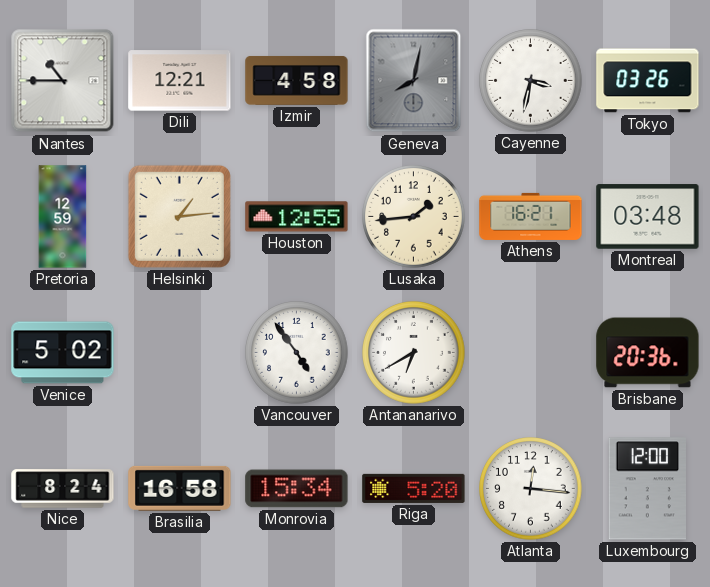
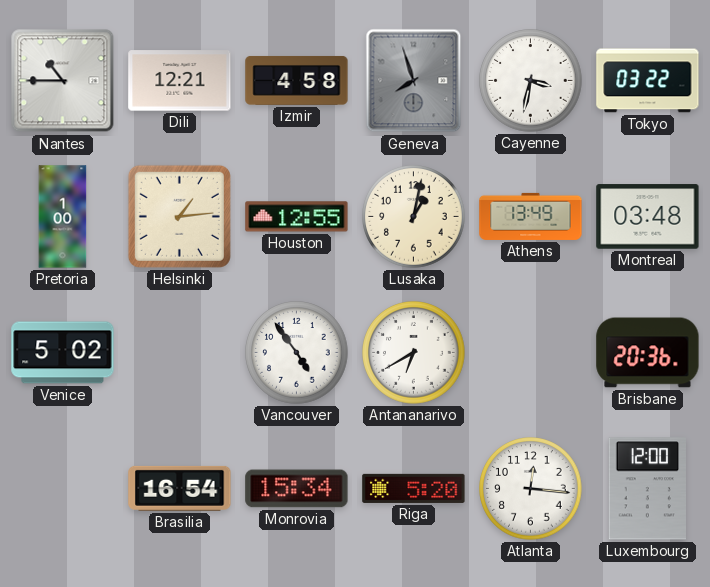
Geneva: 8:02 -> 7:57
Tokyo: 03:26 -> 03:22
Pretoria: 12:59 -> 1:00
Lusaka: 1:44 -> 1:02
Athens: 16:21 -> 13:49
Nice: 8:24 -> none
Brasilia: 16:58 -> 16:54
